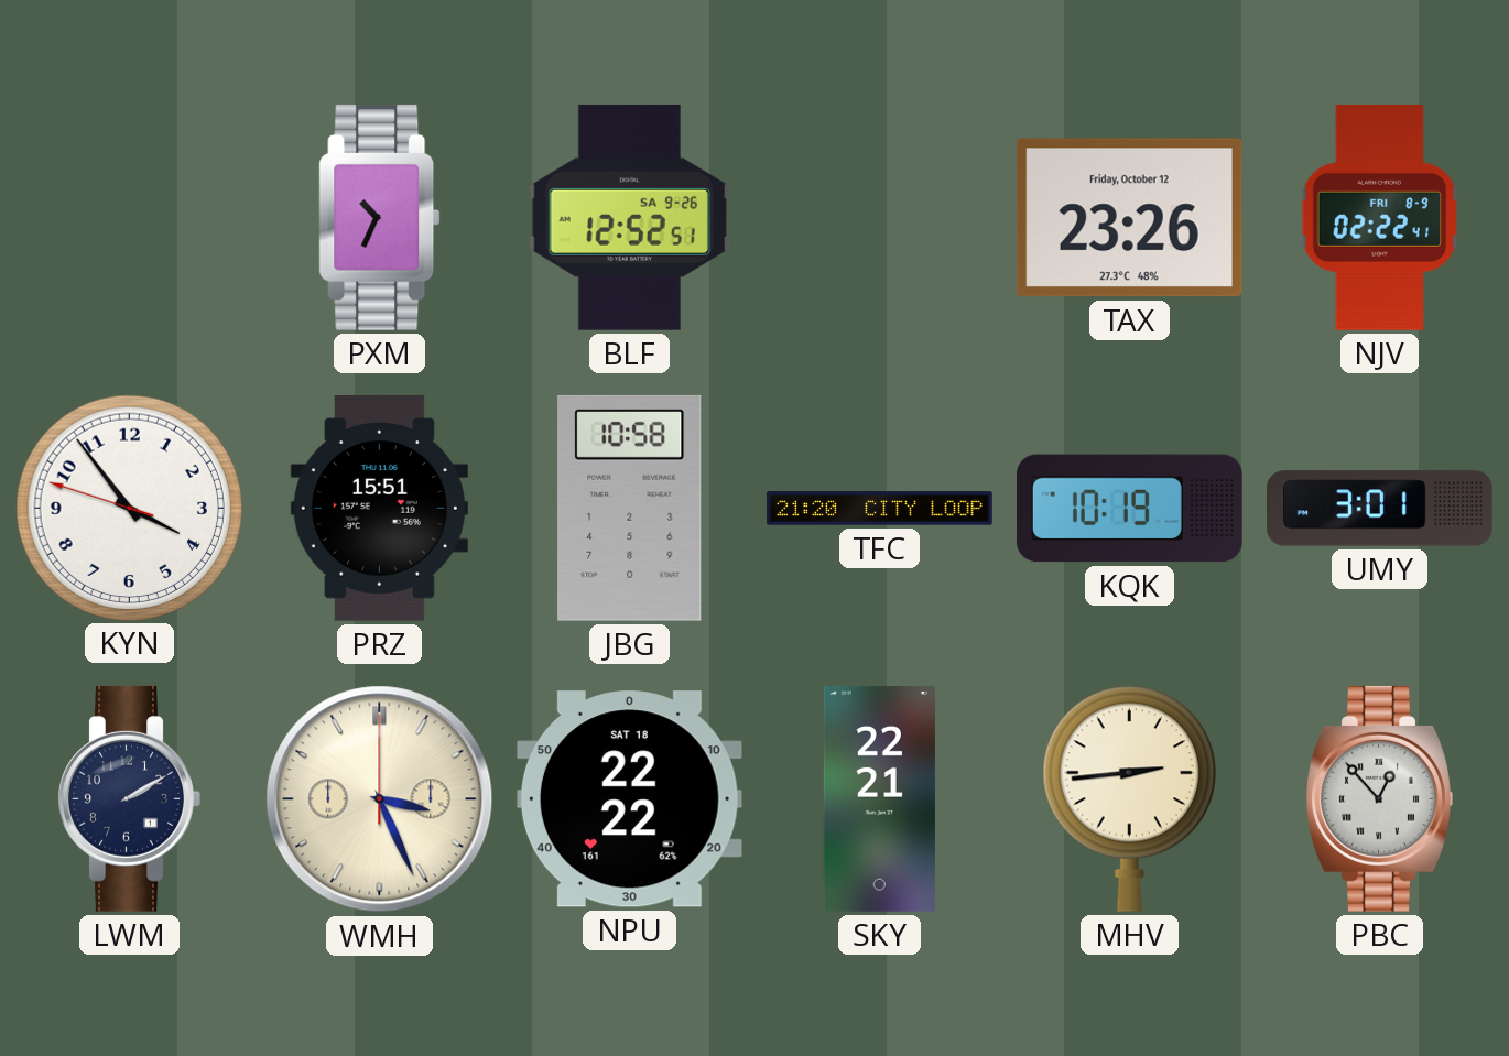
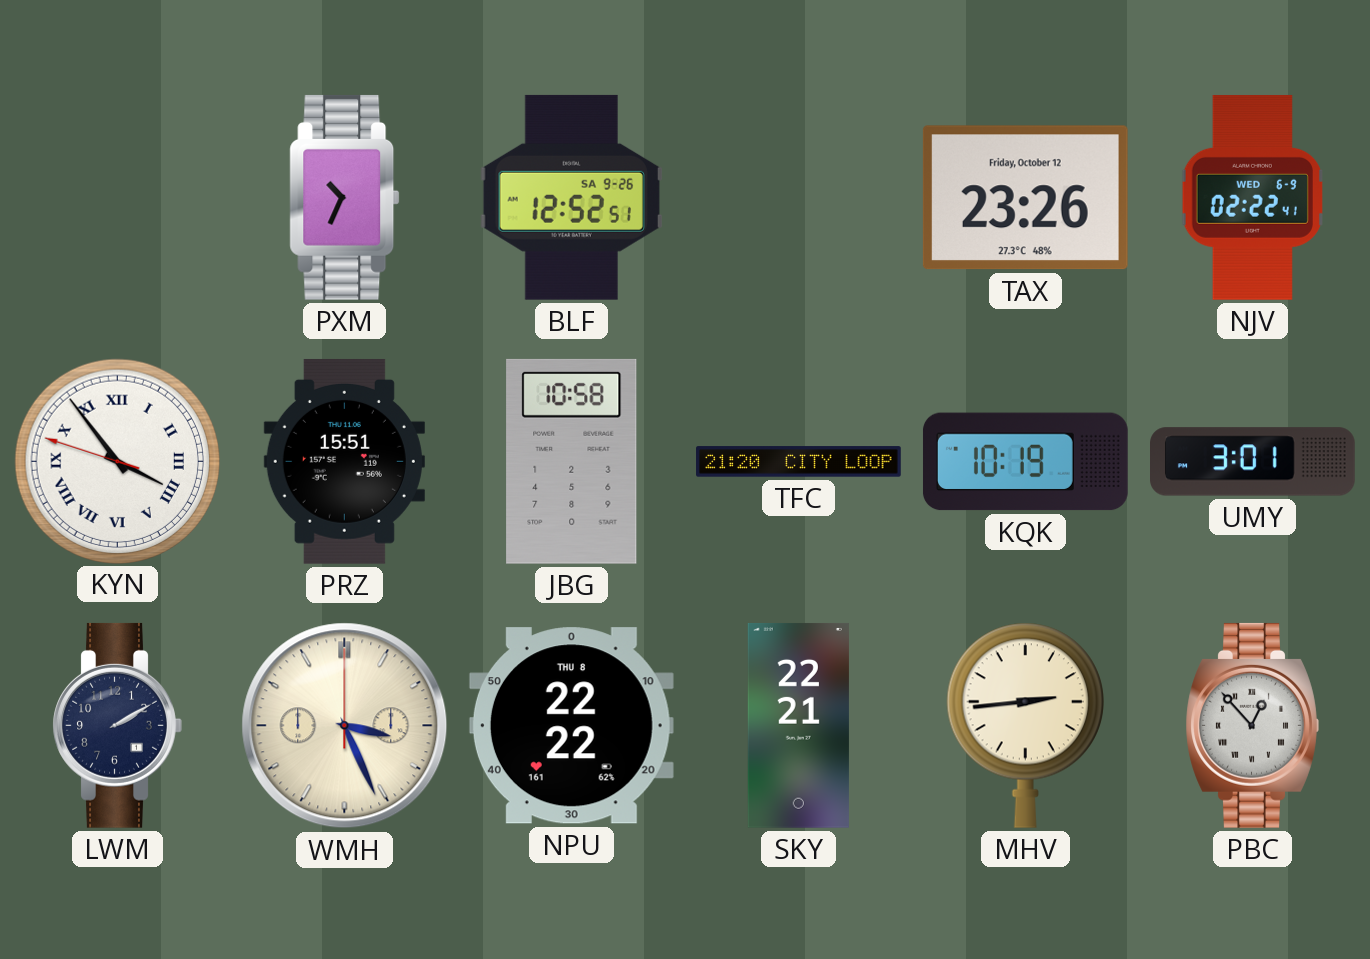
NJV date: FRI 8-9 -> WED 6-9
KYN numerals: Arabic -> Roman
NPU date: SAT 18 -> THU 8
